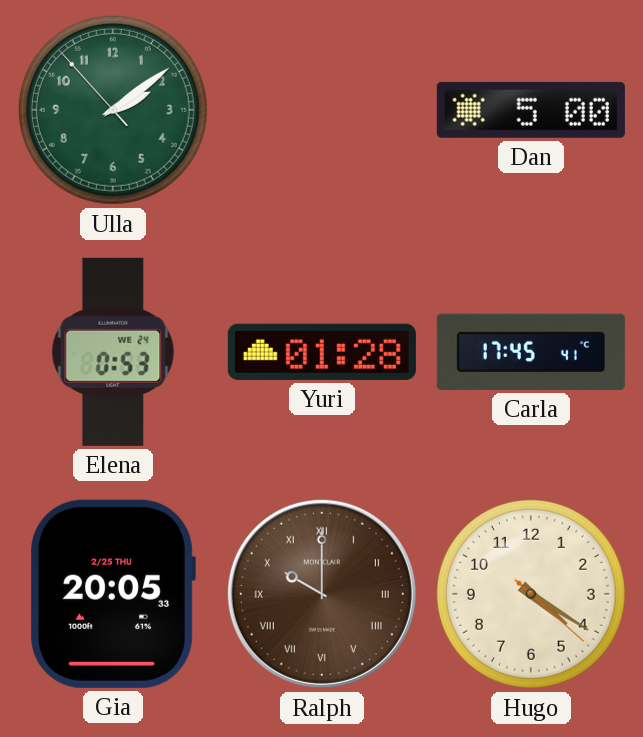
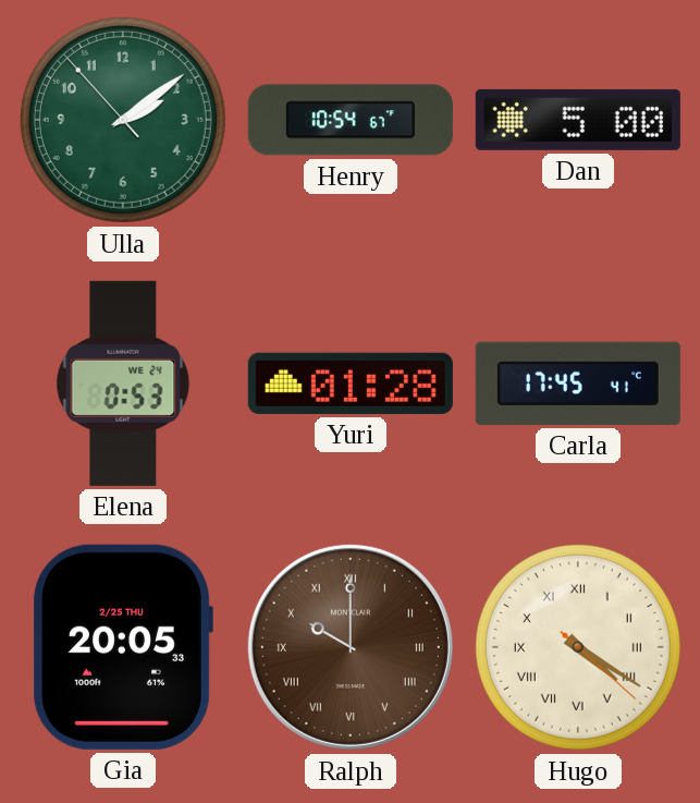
Henry: none -> 10:54
Hugo numerals: Arabic -> Roman
